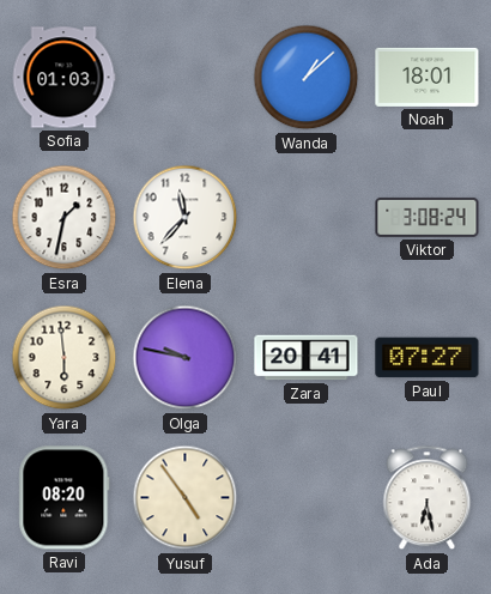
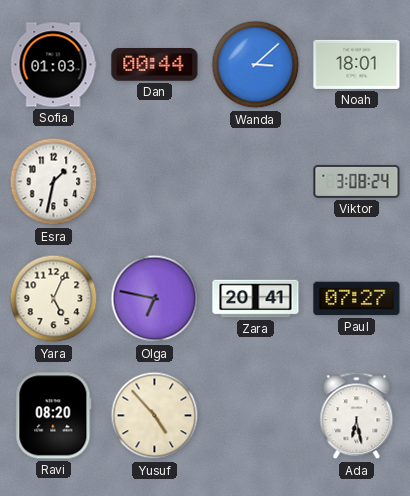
Dan: none -> 00:44
Wanda: 1:08 -> 3:08
Elena: 11:37 -> none
Yara: 5:59 -> 5:04
Olga: 9:47 -> 6:47
Yusuf: 4:54 -> 4:53
